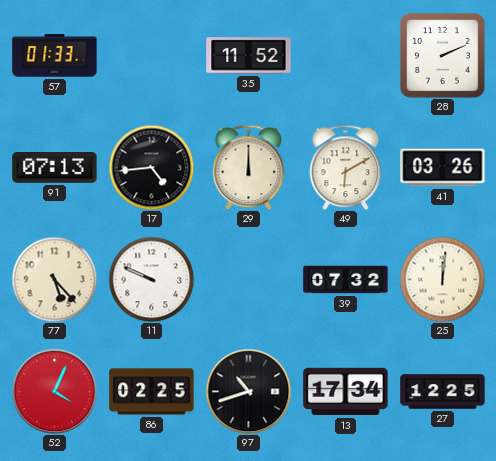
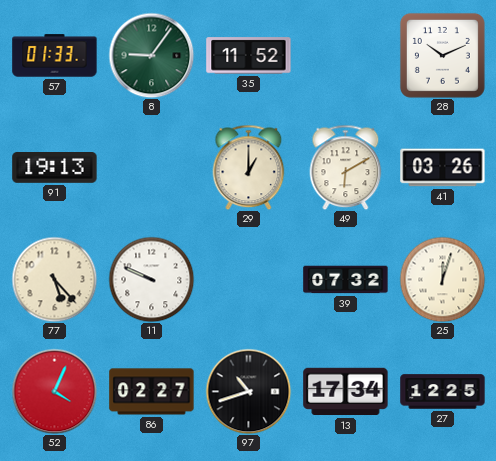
8: none -> 9:06
28: 2:11 -> 10:11
91: 07:13 -> 19:13
17: 4:44 -> none
29: 12:00 -> 1:00
25: 12:01 -> 12:03
86: 02:25 -> 02:27
